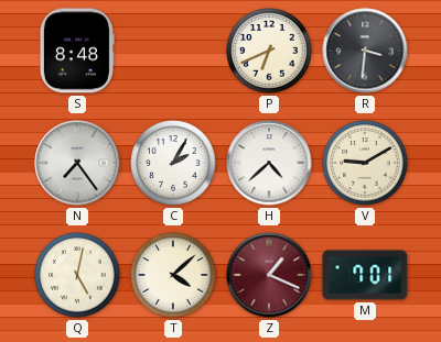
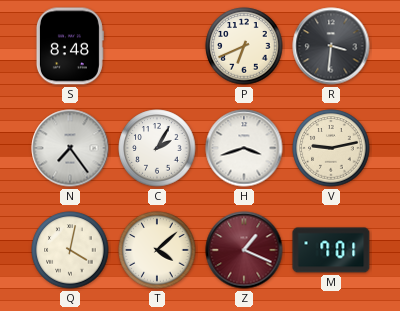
H: 4:38 -> 3:42
V: 9:10 -> 9:13
Q: 5:02 -> 4:02
